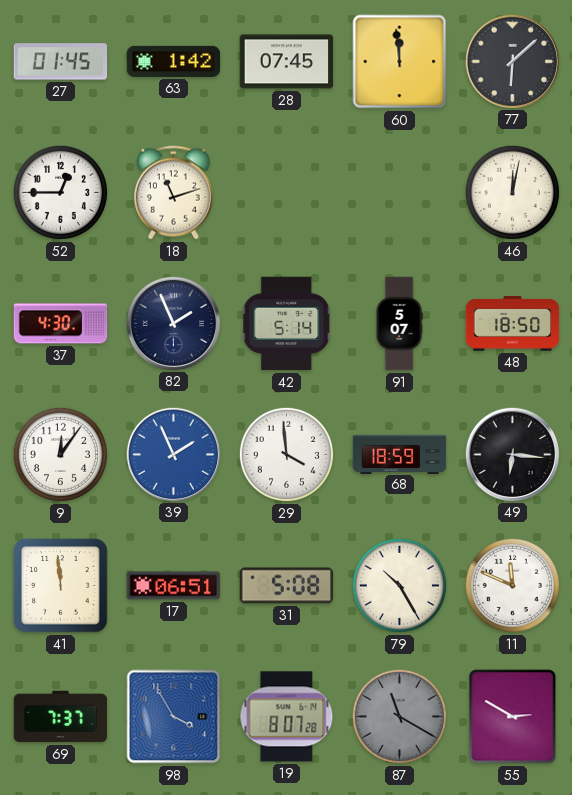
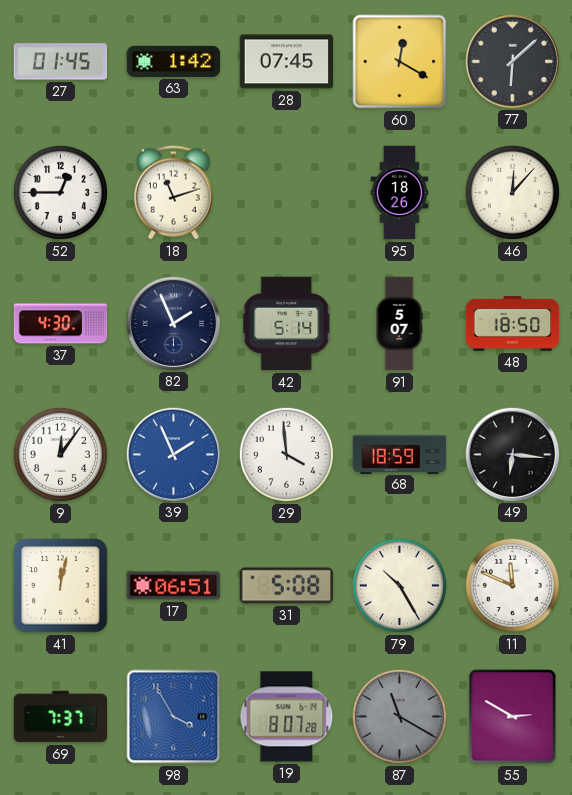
60: 11:59 -> 12:20
95: none -> 18:26
46: 12:02 -> 12:07
41: 11:59 -> 12:02
